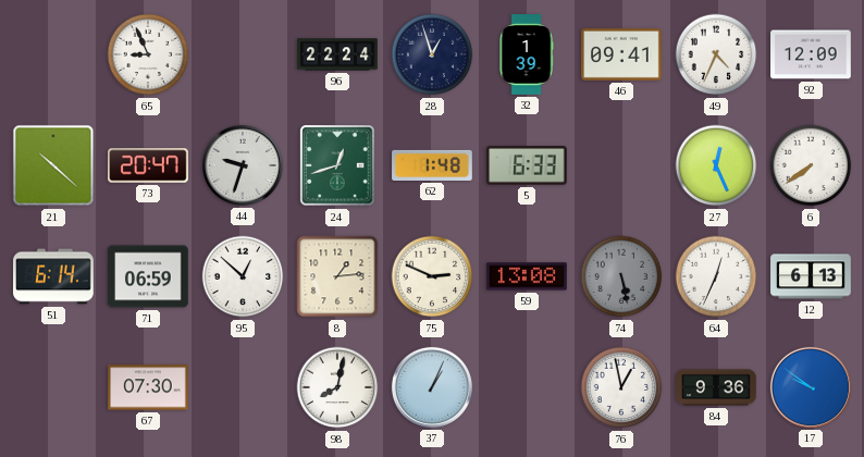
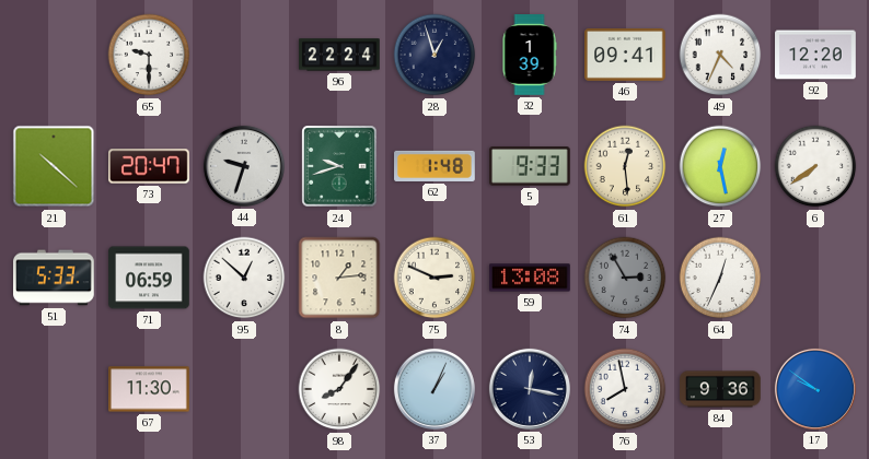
65: 8:56 -> 9:30
92: 12:09 -> 12:20
24: 12:42 -> 9:42
5: 6:33 -> 9:33
61: none -> 12:29
27: 12:26 -> 12:28
51: 6:14 -> 5:33
74: 5:28 -> 2:55
12: 6:13 -> none
67: 07:30 -> 11:30
98: 8:02 -> 8:06
53: none -> 12:17
76: 12:58 -> 7:58
